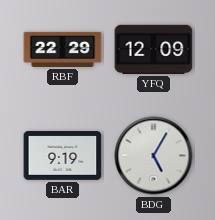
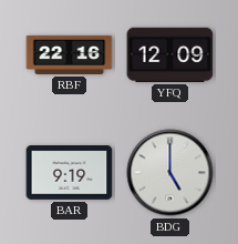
RBF: 22:29 -> 22:16
BDG: 5:05 -> 5:00
